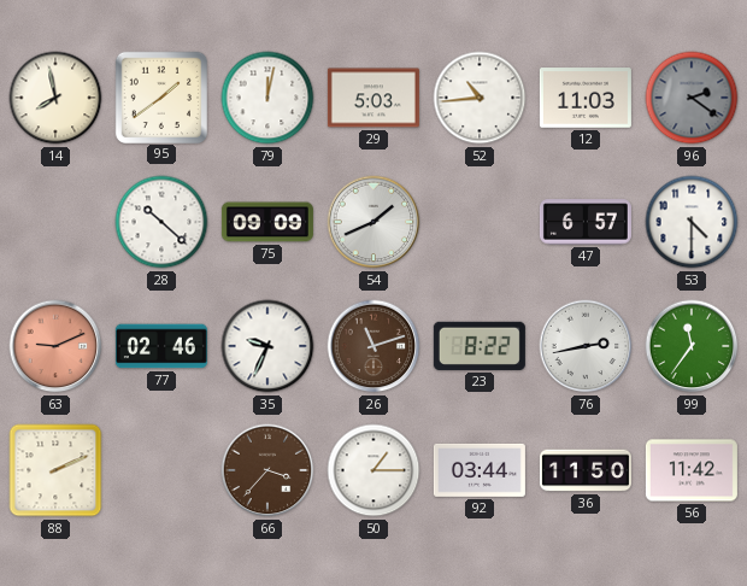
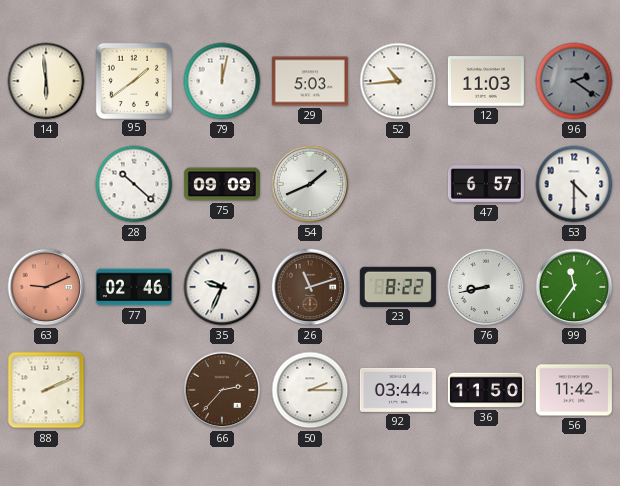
14: 7:58 -> 5:59
76: 2:43 -> 8:43
66: 3:37 -> 2:37
50: 1:15 -> 2:15
